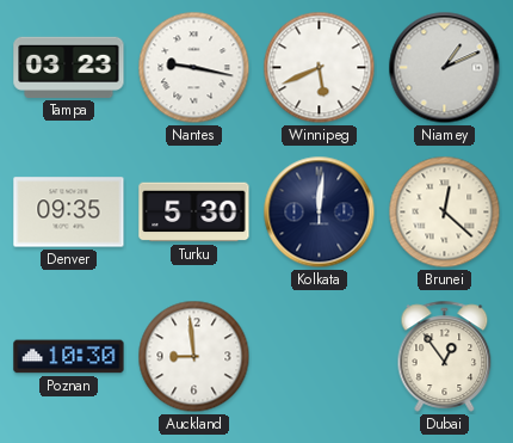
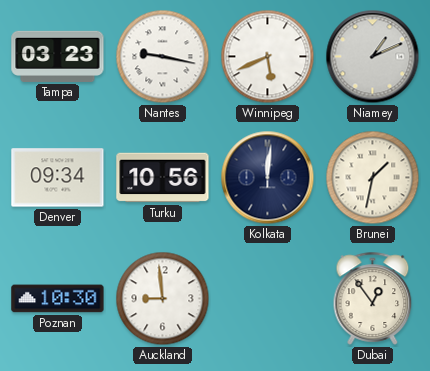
Denver: 09:35 -> 09:34
Turku: 5:30 -> 10:56
Brunei: 12:22 -> 1:32
